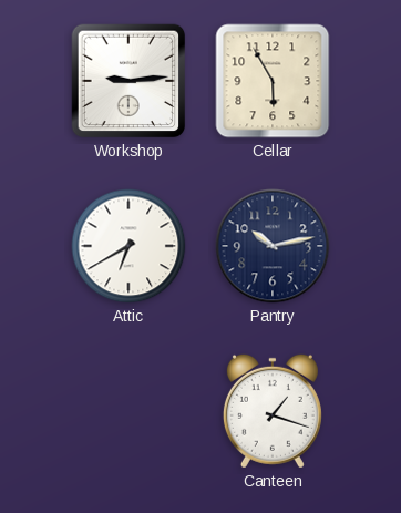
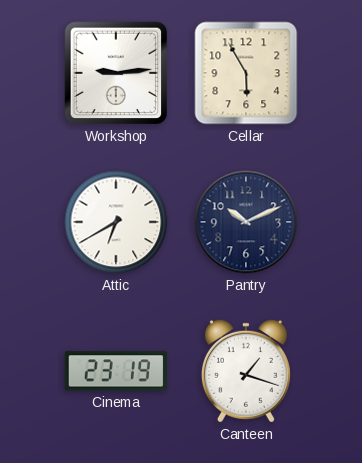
Pantry: 10:13 -> 10:11
Cinema: none -> 23:19
